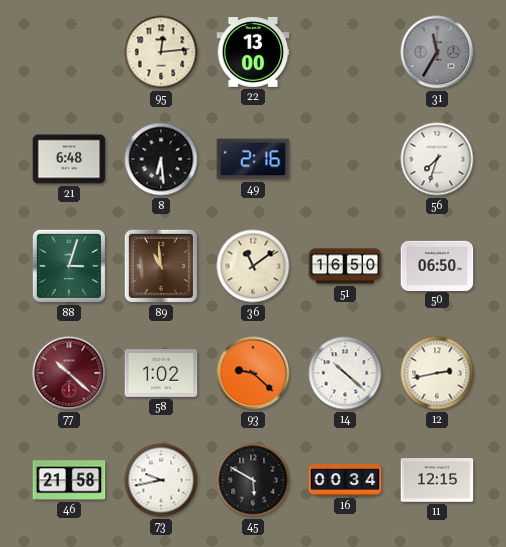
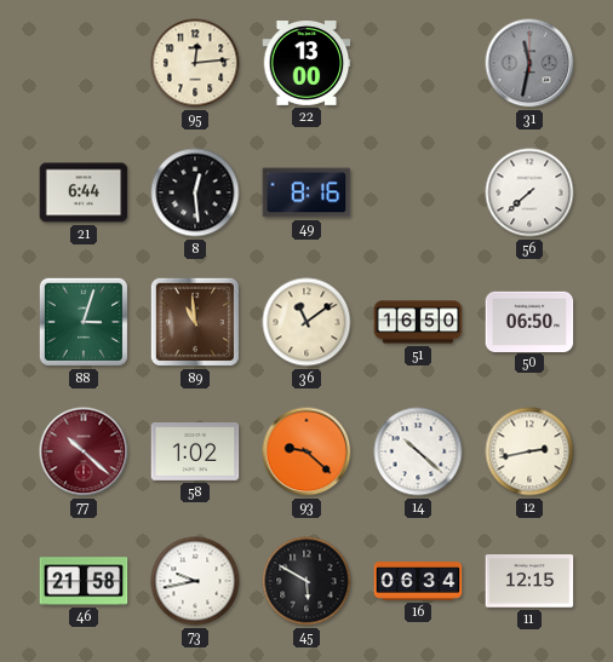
31: 11:35 -> 11:32
21: 6:48 -> 6:44
8: 6:29 -> 12:29
49: 2:16 -> 8:16
56: 7:33 -> 7:38
16: 00:34 -> 06:34
